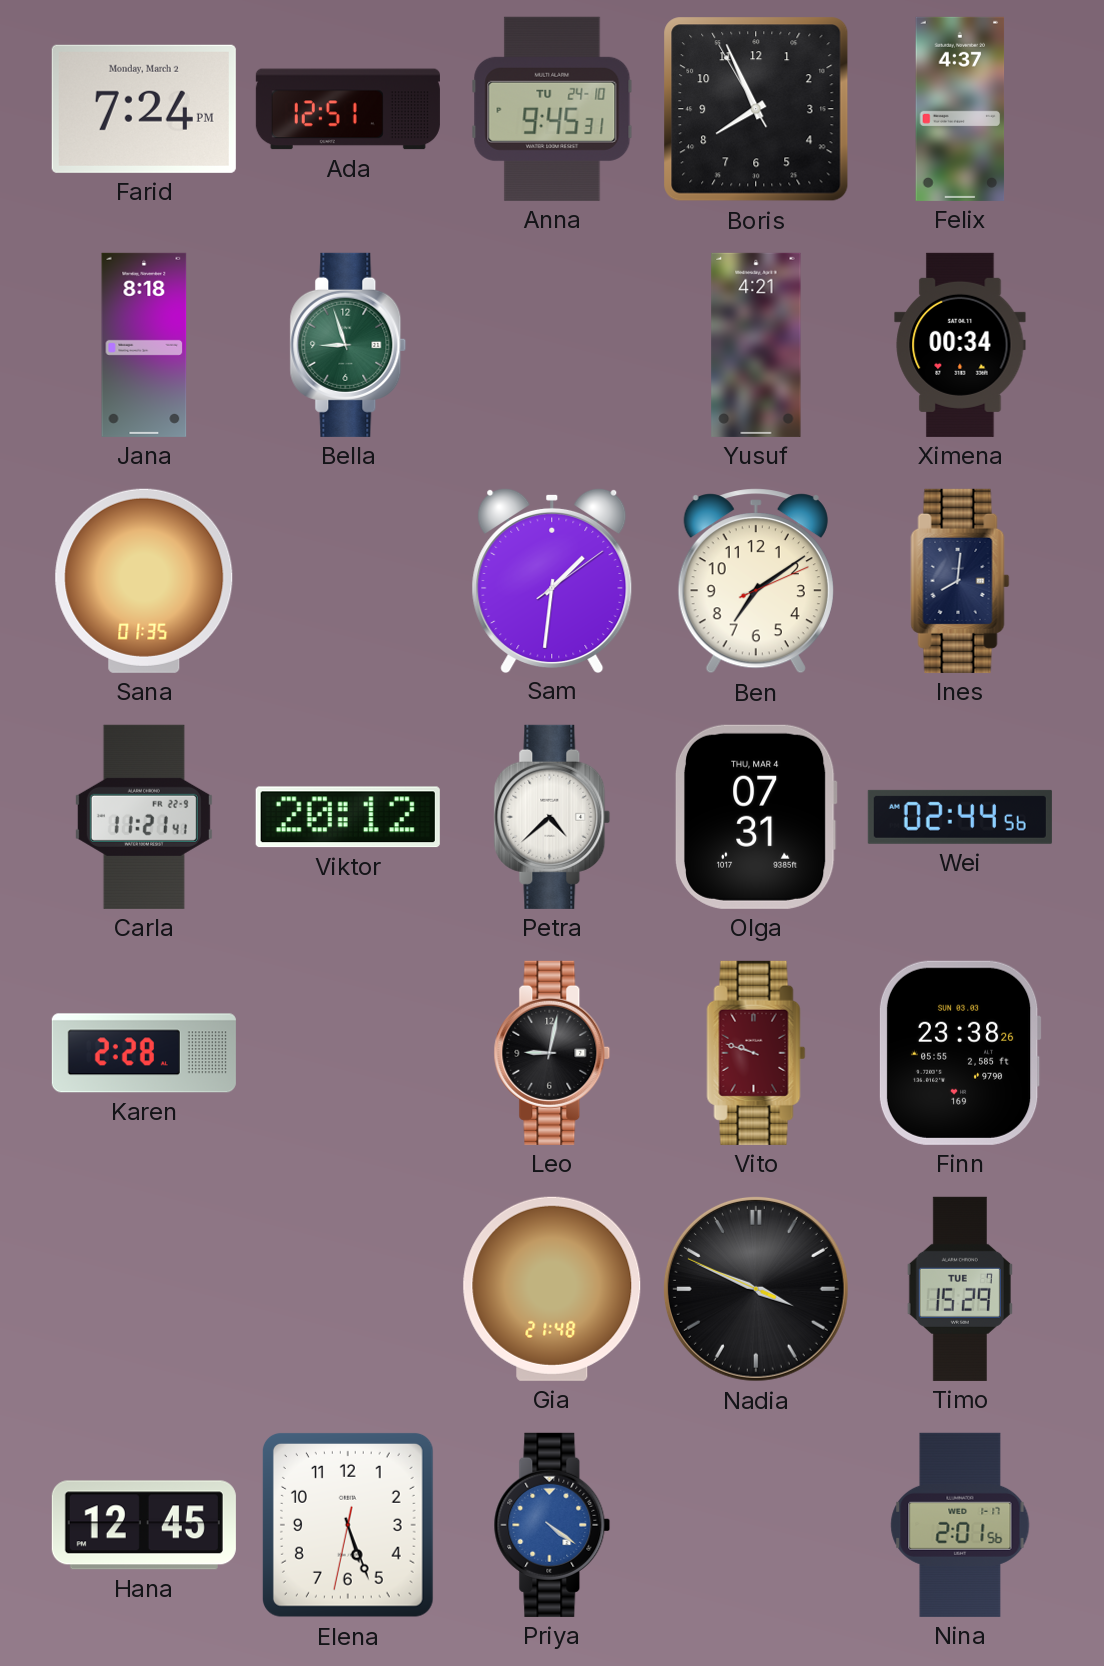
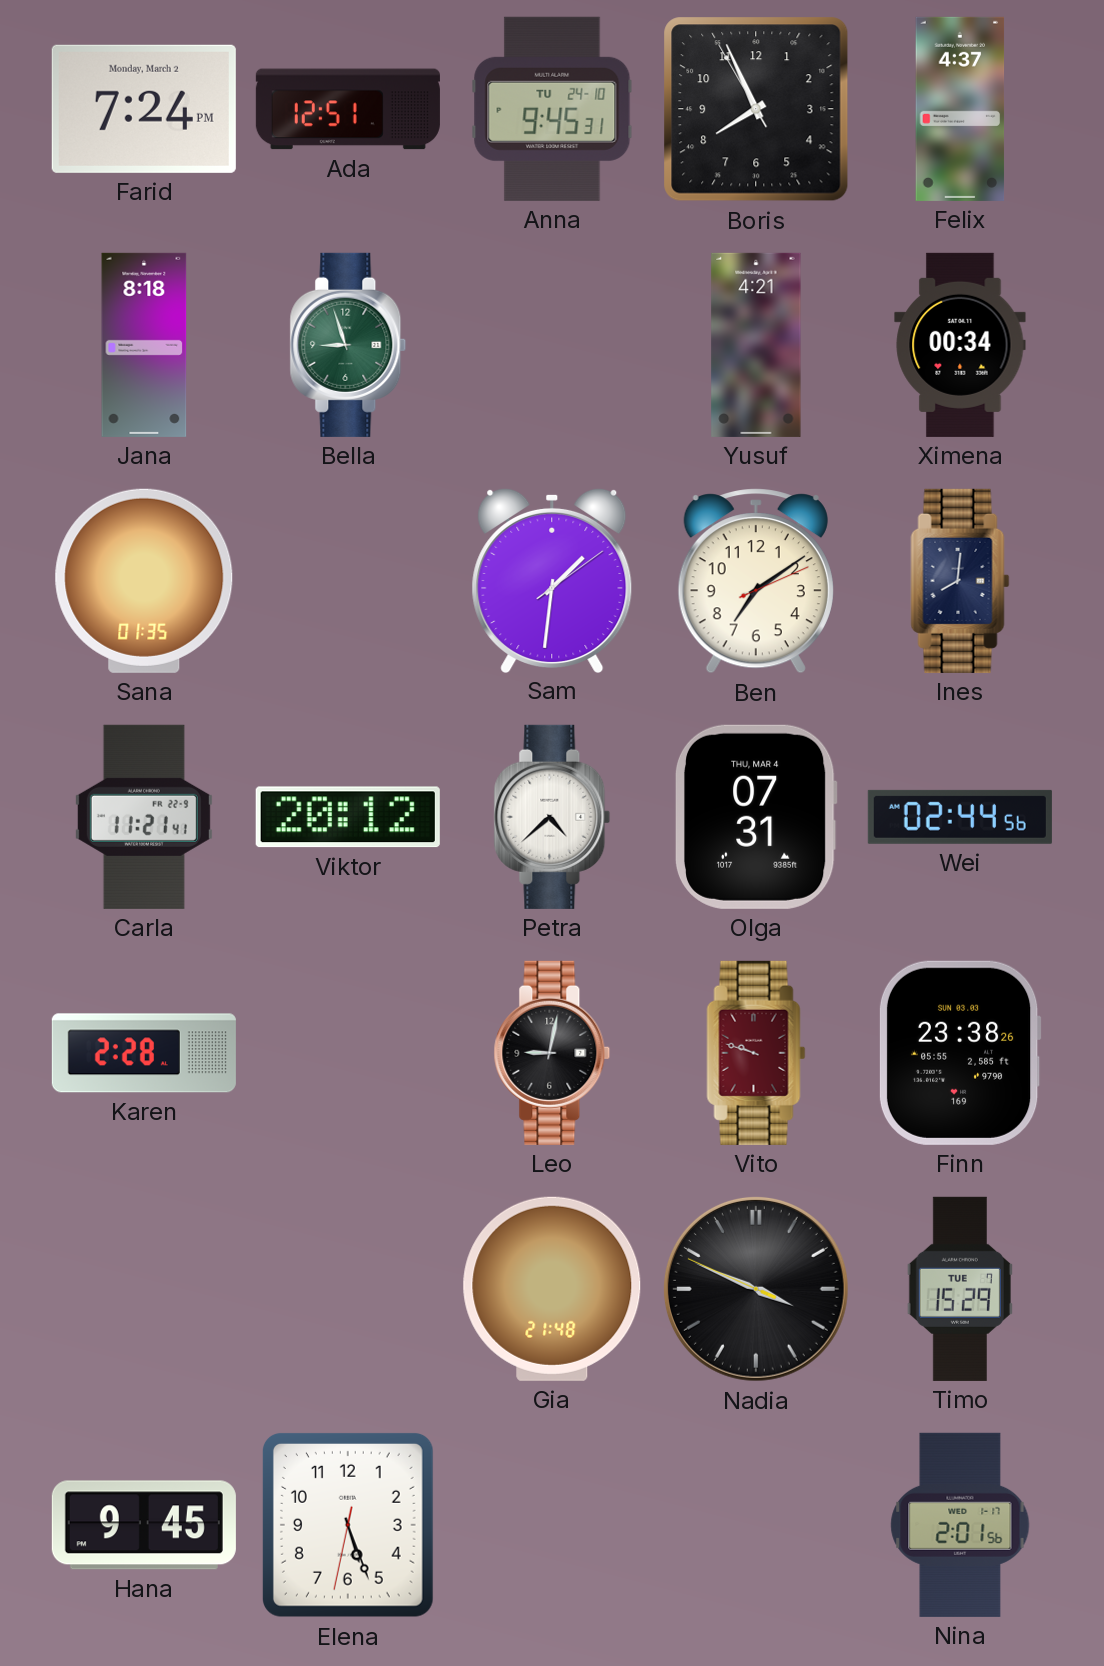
Hana: 12:45 -> 9:45
Priya: 4:21 -> none
